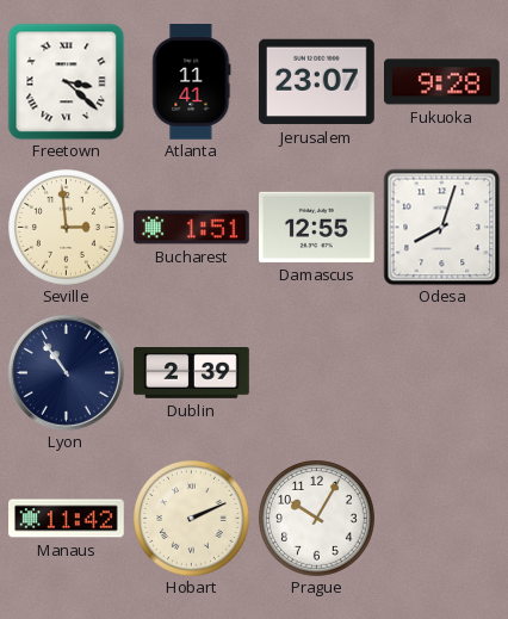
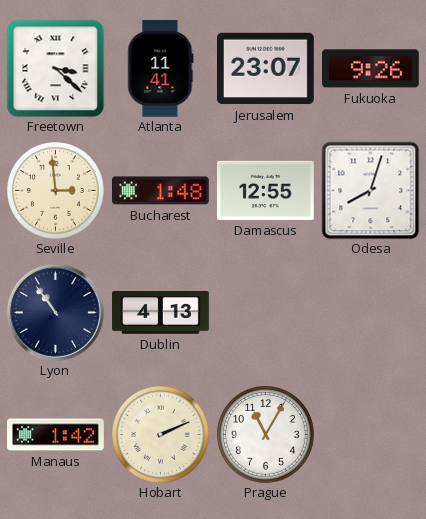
Fukuoka: 9:28 -> 9:26
Bucharest: 1:51 -> 1:48
Dublin: 2:39 -> 4:13
Manaus: 11:42 -> 1:42
Prague: 10:05 -> 11:05
